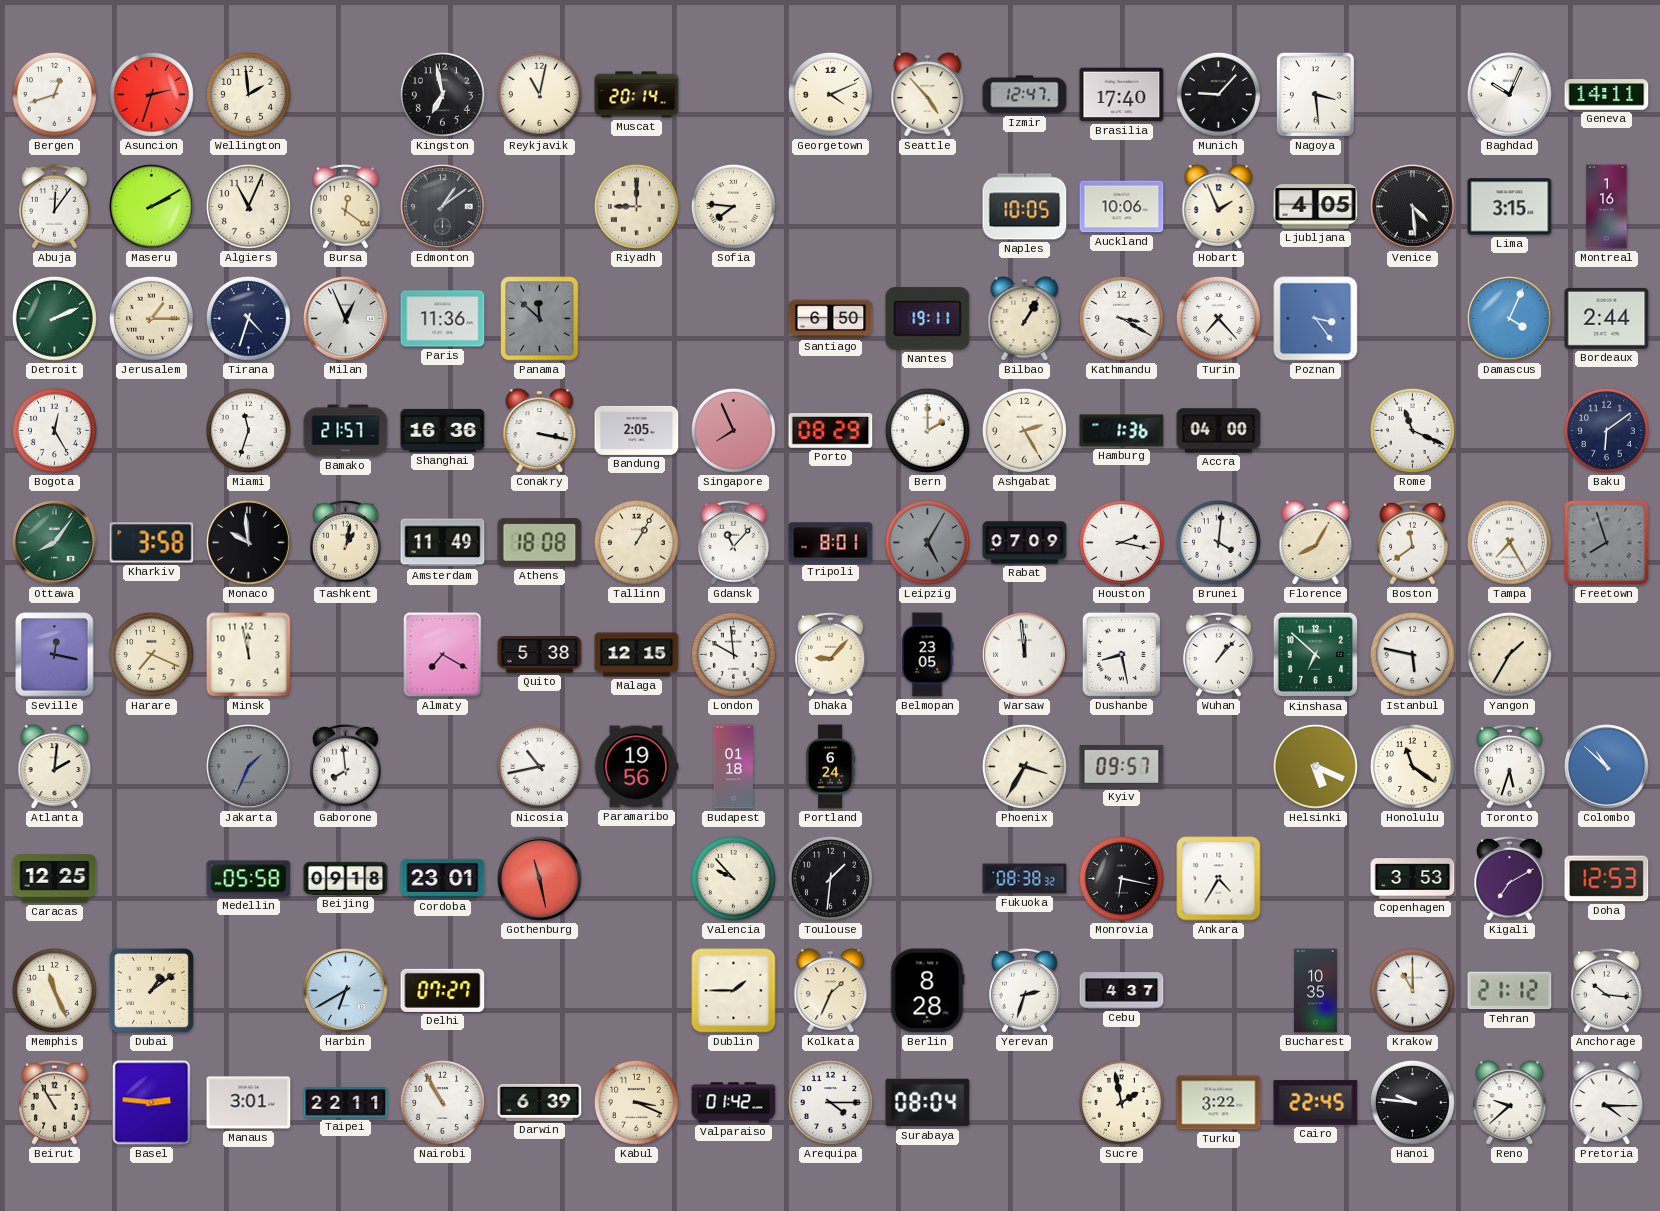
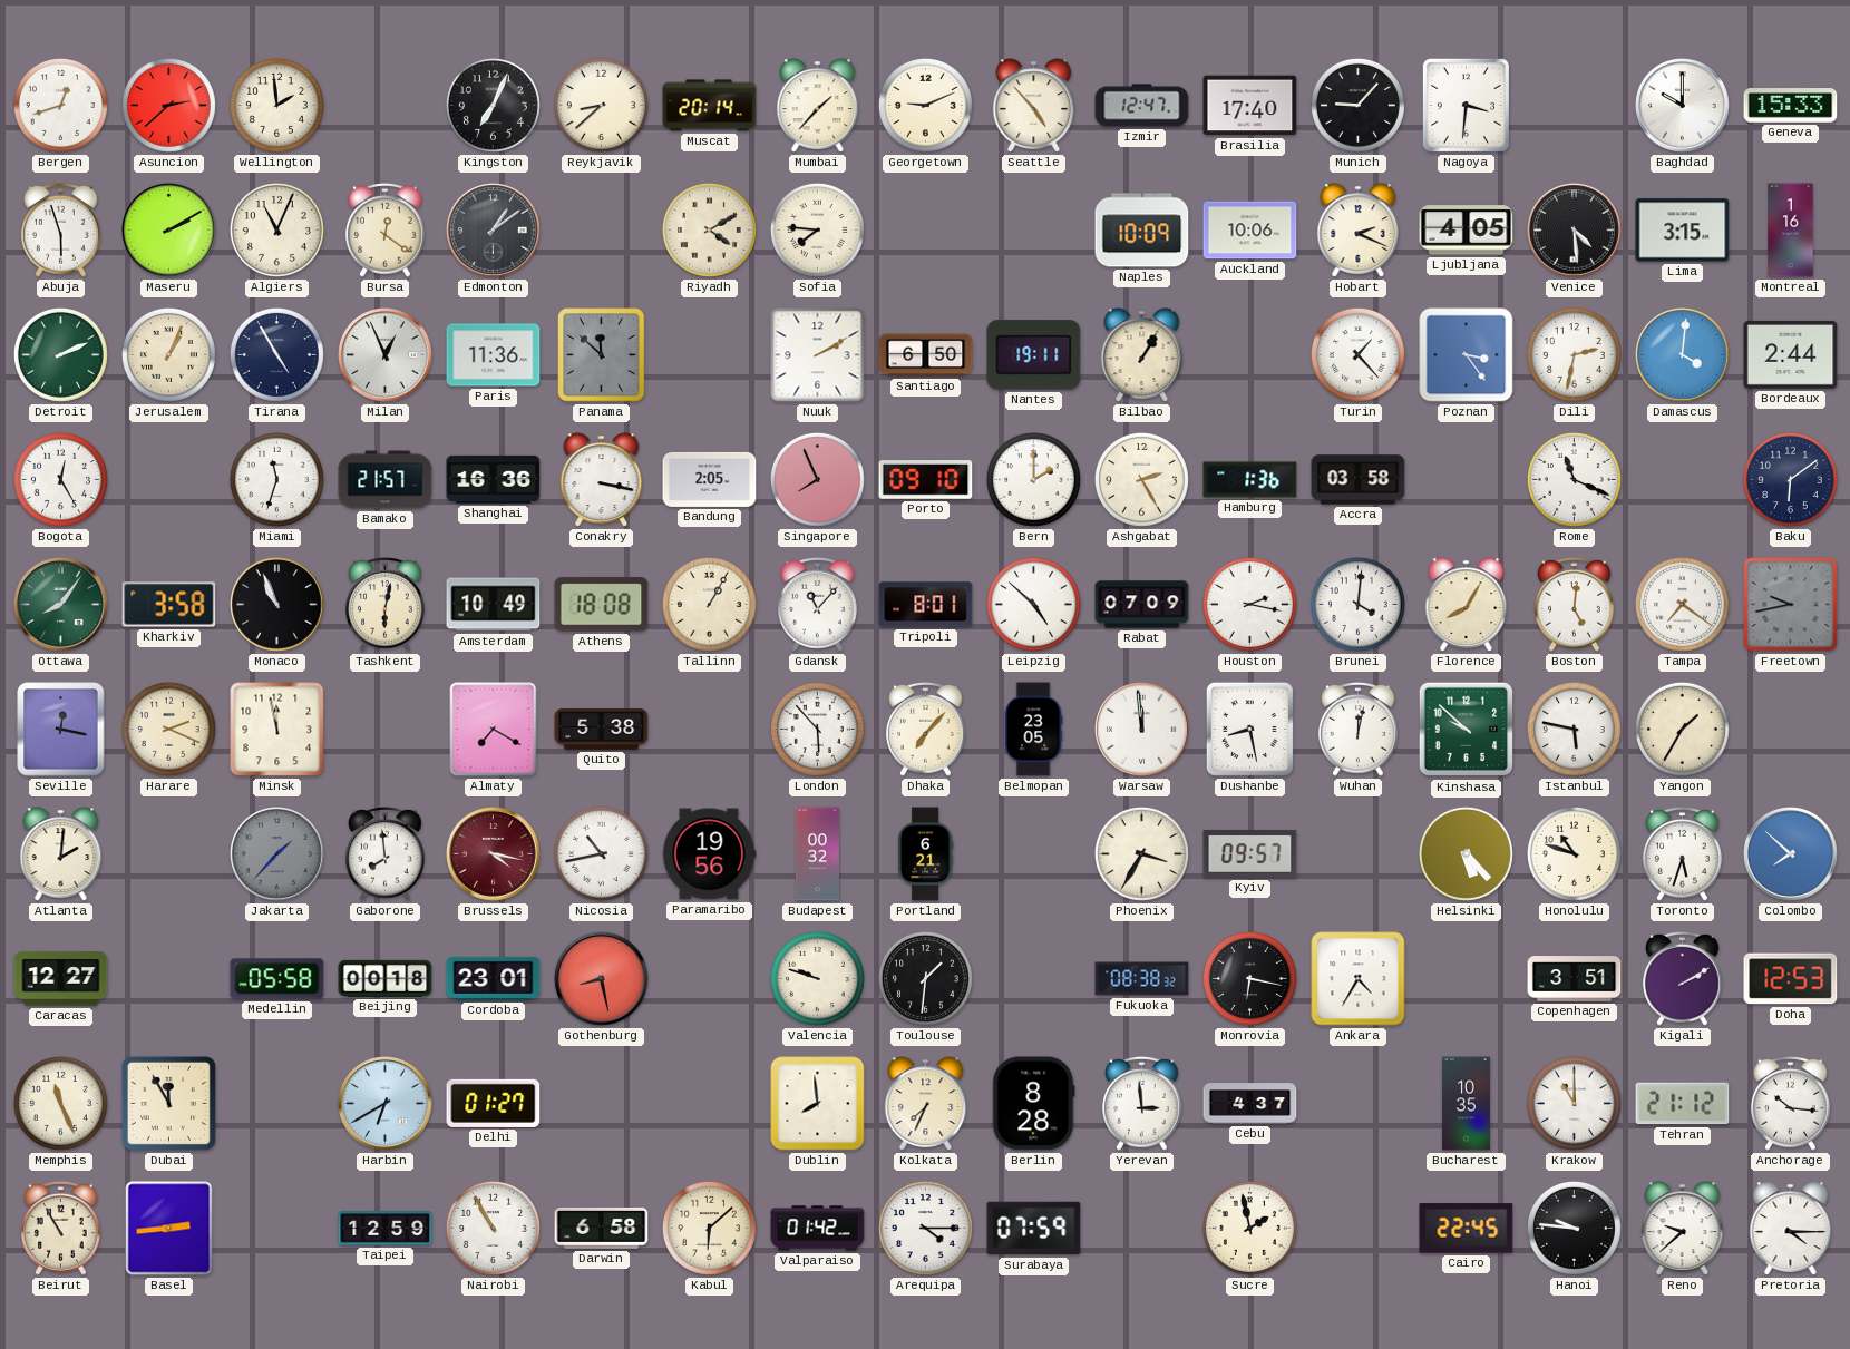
Asuncion: 2:33 -> 2:38
Kingston: 6:58 -> 7:04
Reykjavik: 11:02 -> 8:38
Mumbai: none -> 1:37
Georgetown: 4:11 -> 9:11
Nagoya: 3:29 -> 3:31
Baghdad: 10:04 -> 10:00
Geneva: 14:11 -> 15:33
Abuja: 12:06 -> 5:57
Riyadh: 9:00 -> 4:10
Naples: 10:05 -> 10:09
Hobart: 1:56 -> 2:19
Jerusalem: 1:15 -> 1:04
Tirana: 4:33 -> 4:55
Nuuk: none -> 2:10
Kathmandu: 3:20 -> none
Turin: 7:23 -> 1:23
Dili: none -> 2:32
Damascus: 4:04 -> 4:01
Porto: 08:29 -> 09:10
Accra: 04:00 -> 03:58
Monaco: 9:59 -> 10:56
Tashkent: 1:02 -> 6:02
Amsterdam: 11:49 -> 10:49
Leipzig: 5:05 -> 4:52
Leipzig dial: grey -> white
Boston: 11:39 -> 5:01
Tampa: 7:25 -> 7:21
Freetown: 7:57 -> 9:43
Harare: 7:19 -> 2:19
Malaga: 12:15 -> none
London: 9:59 -> 5:53
Dhaka: 9:07 -> 7:07
Wuhan: 1:07 -> 12:02
Kinshasa: 6:52 -> 9:52
Jakarta: 1:34 -> 1:37
Brussels: none -> 4:17
Budapest: 01:18 -> 00:32
Portland: 6:24 -> 6:21
Helsinki: 5:19 -> 5:23
Honolulu: 11:21 -> 10:48
Colombo: 10:52 -> 7:52
Caracas: 12:25 -> 12:27
Beijing: 09:18 -> 00:18
Gothenburg: 11:28 -> 8:28
Valencia: 9:53 -> 9:48
Copenhagen: 3:53 -> 3:51
Kigali: 7:10 -> 2:10
Dubai: 1:09 -> 11:55
Delhi: 07:27 -> 01:27
Dublin: 1:45 -> 7:59
Kolkata: 1:34 -> 7:34
Yerevan: 2:33 -> 2:59
Basel: 2:46 -> 2:44
Manaus: 3:01 -> none
Taipei: 22:11 -> 12:59
Darwin: 6:39 -> 6:58
Kabul: 3:19 -> 6:08
Surabaya: 08:04 -> 07:59
Turku: 3:22 -> none
